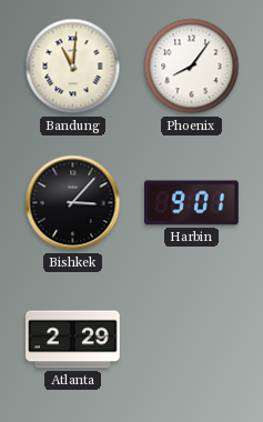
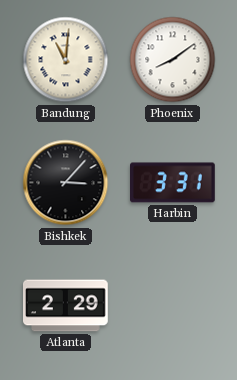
Phoenix: 8:06 -> 8:09
Harbin: 9:01 -> 3:31
